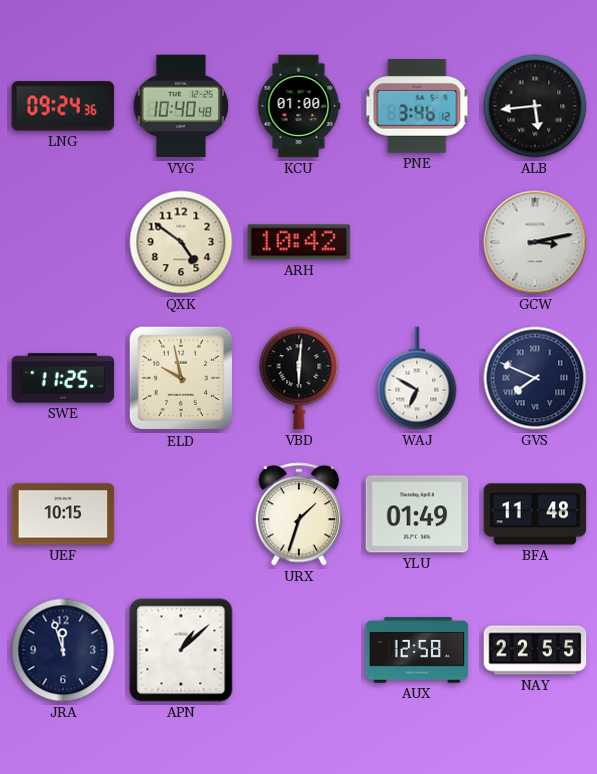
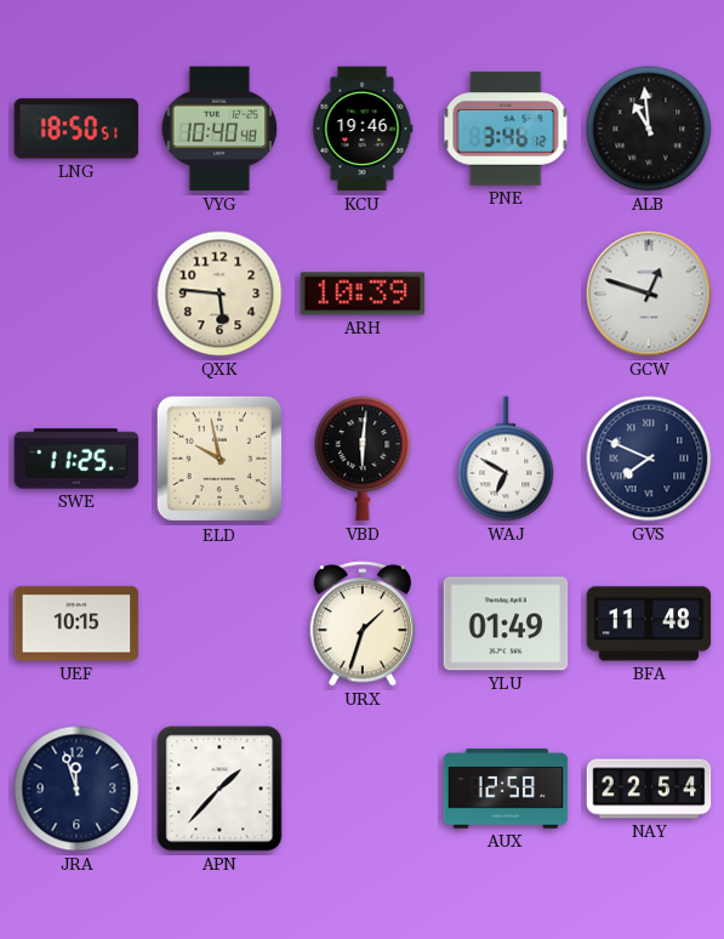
LNG: 09:24 -> 18:50
KCU: 01:00 -> 19:46
ALB: 5:44 -> 10:59
QXK: 4:51 -> 5:46
ARH: 10:42 -> 10:39
GCW: 3:13 -> 12:48
APN: 1:08 -> 1:37
NAY: 22:55 -> 22:54
